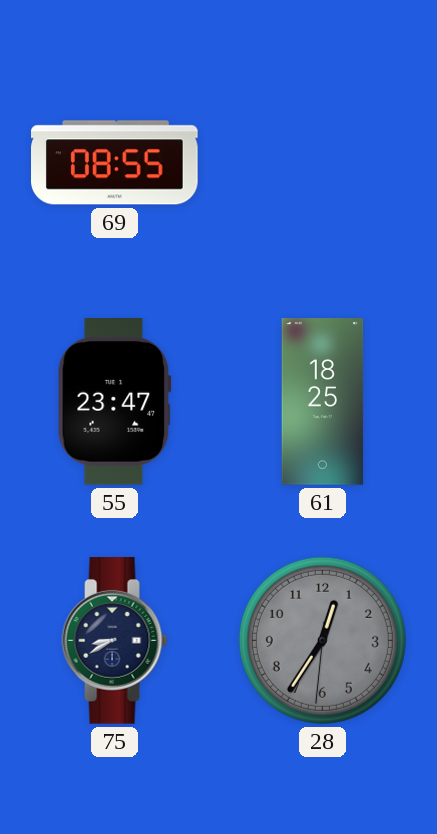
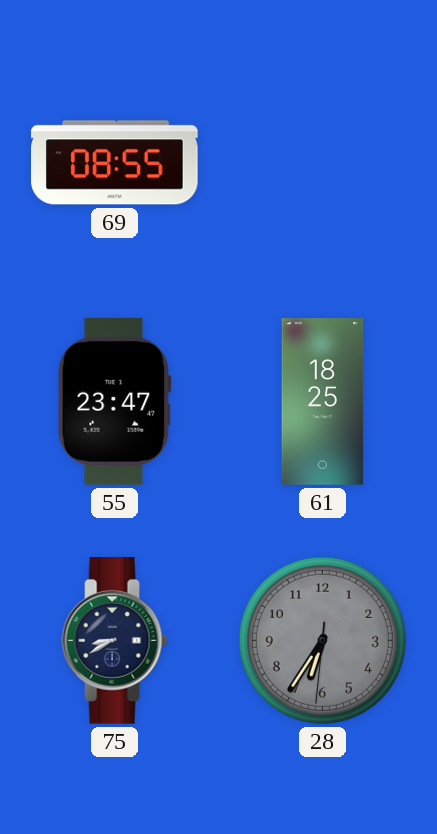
28: 12:35 -> 6:35
